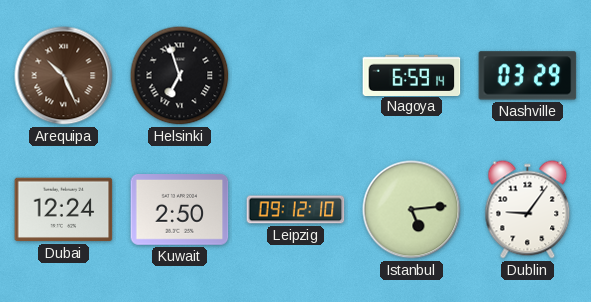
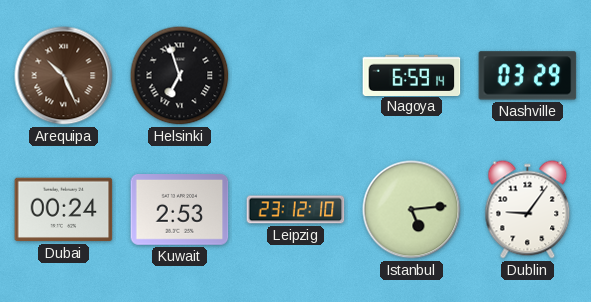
Dubai: 12:24 -> 00:24
Kuwait: 2:50 -> 2:53
Leipzig: 09:12 -> 23:12
